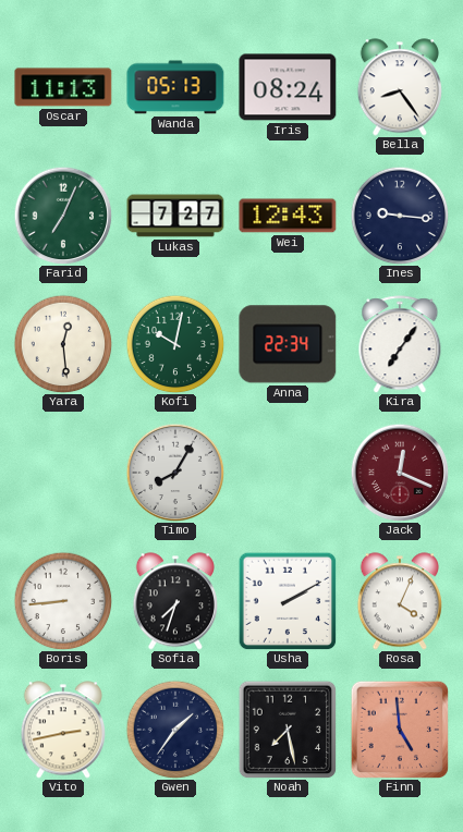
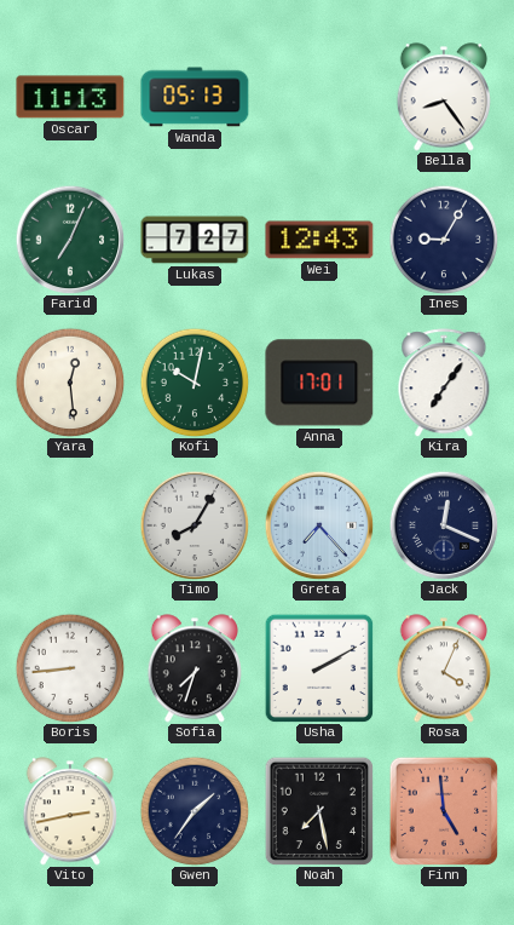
Iris: 08:24 -> none
Ines: 9:16 -> 9:05
Anna: 22:34 -> 17:01
Greta: none -> 7:23
Jack dial: burgundy -> navy
